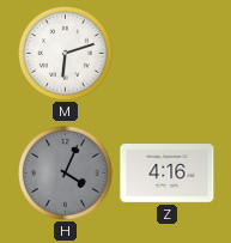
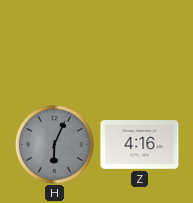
M: 6:12 -> none
H: 4:04 -> 6:04
